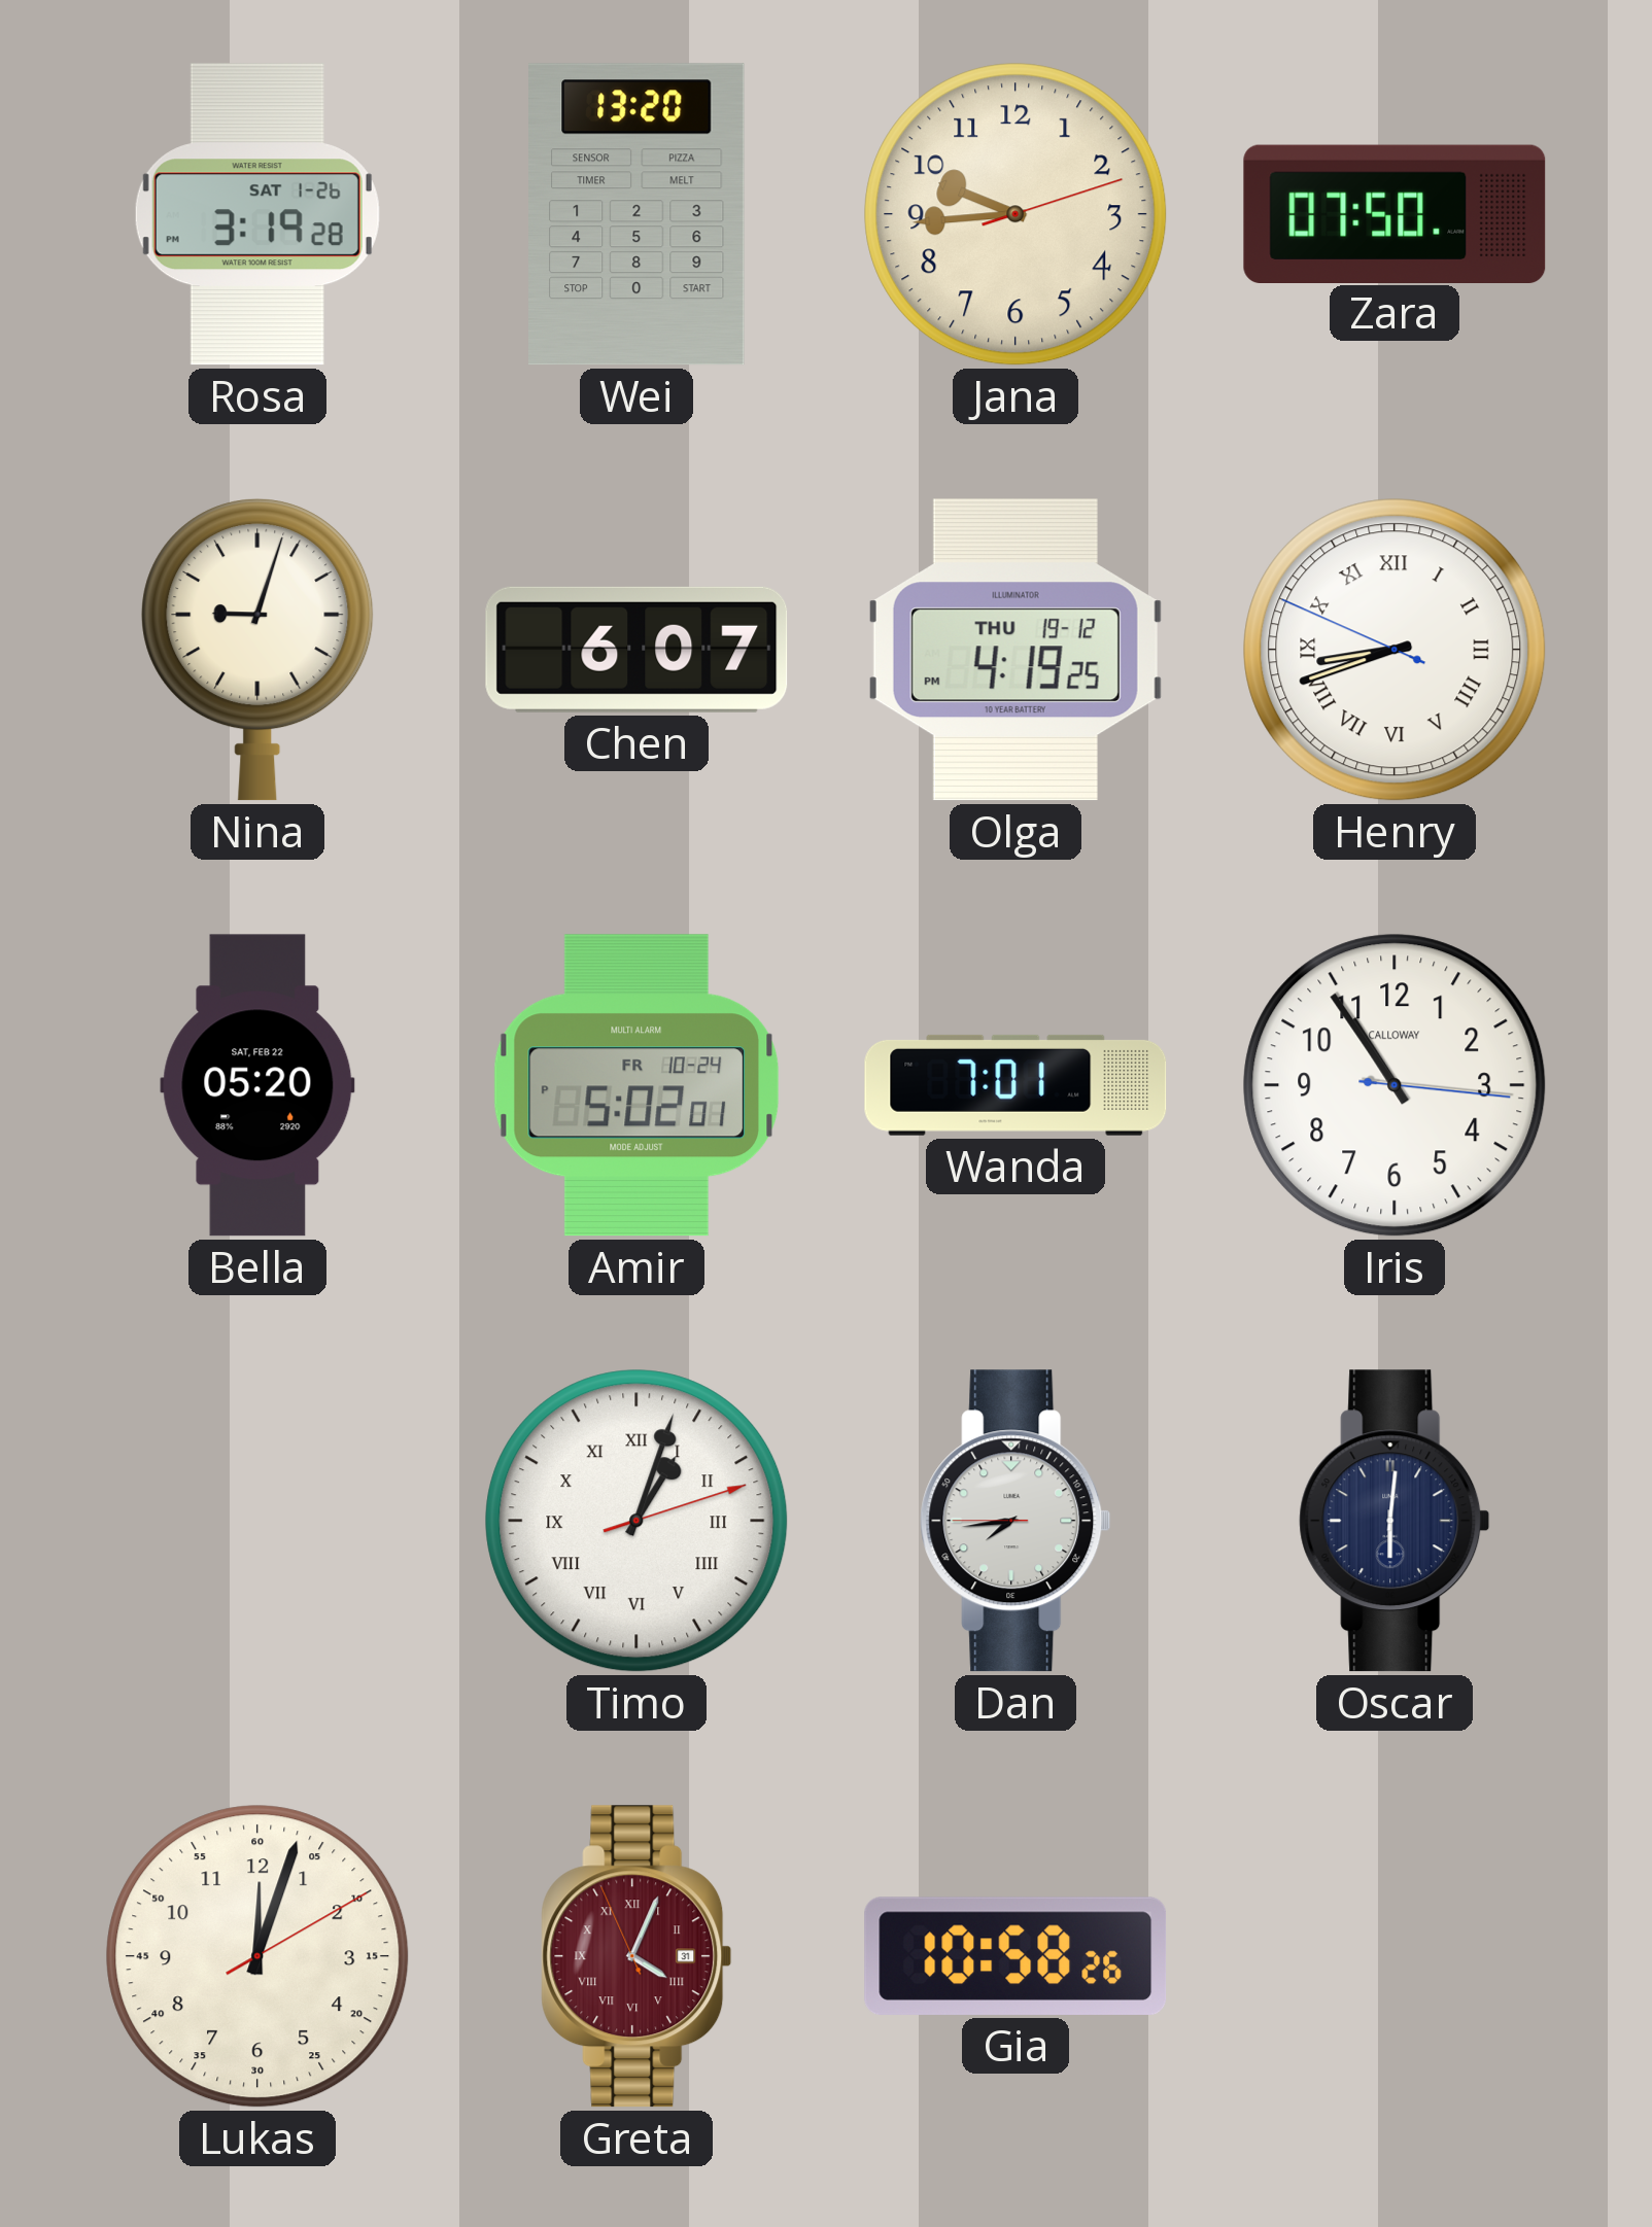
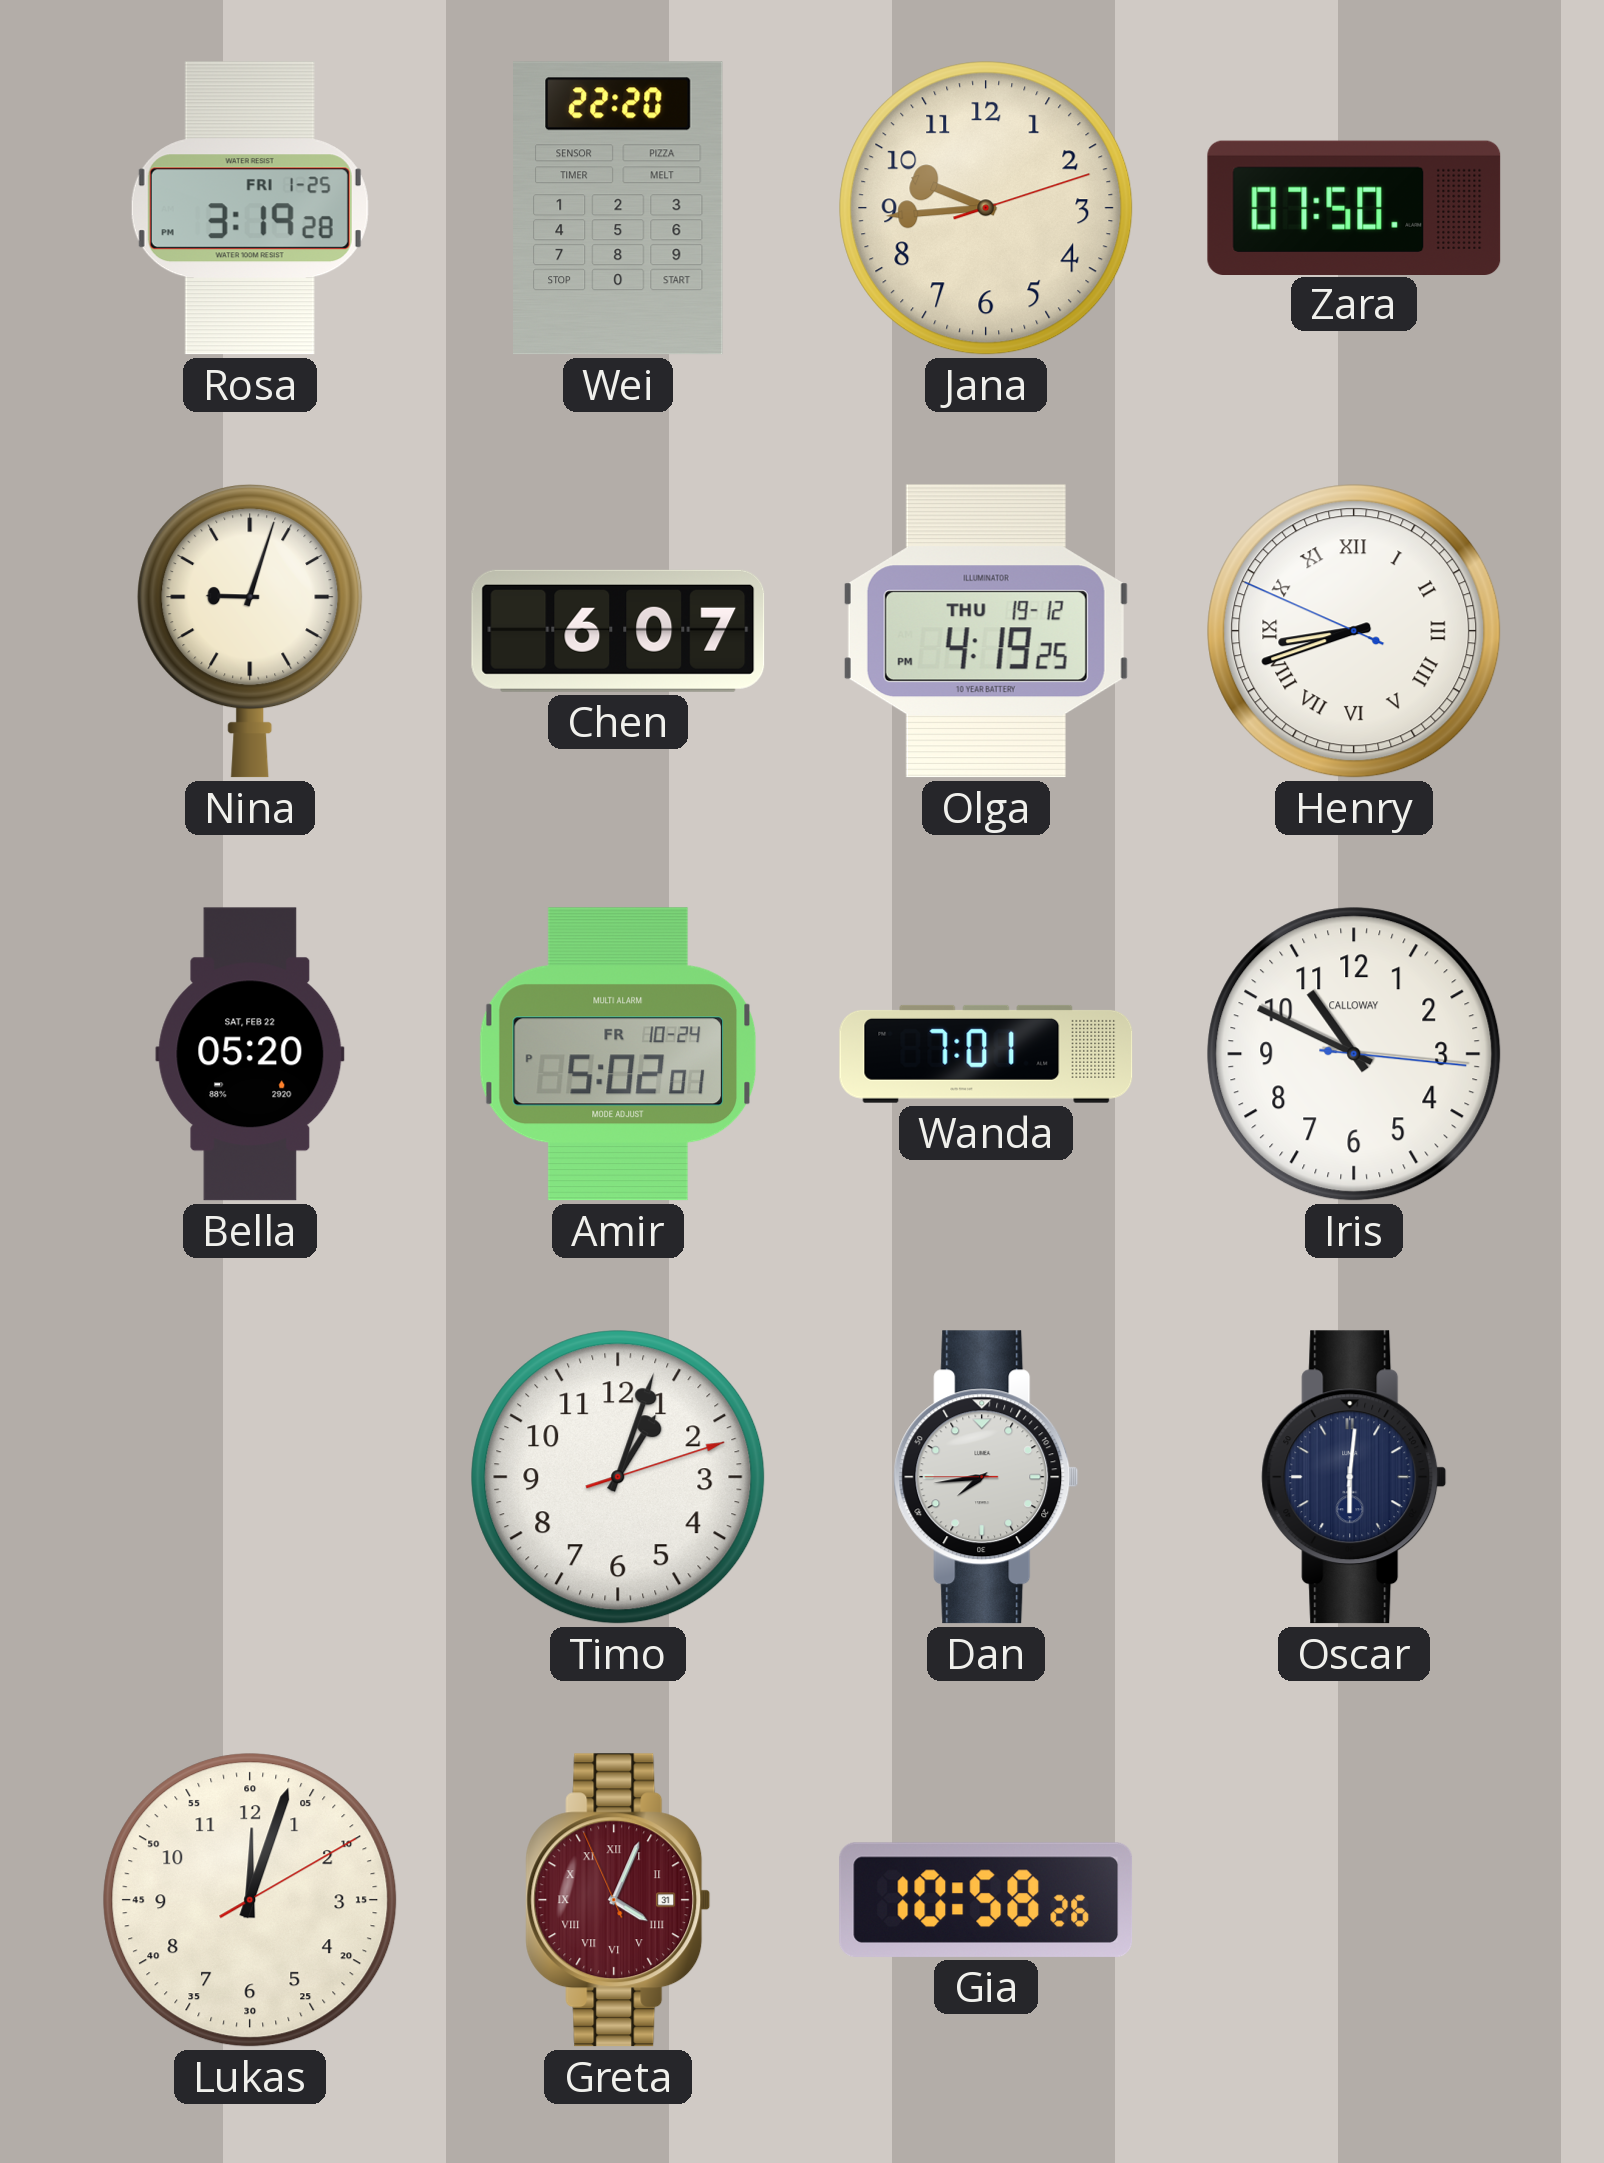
Rosa date: SAT 1-26 -> FRI 1-25
Wei: 13:20 -> 22:20
Iris: 10:54 -> 10:49
Timo numerals: Roman -> Arabic
